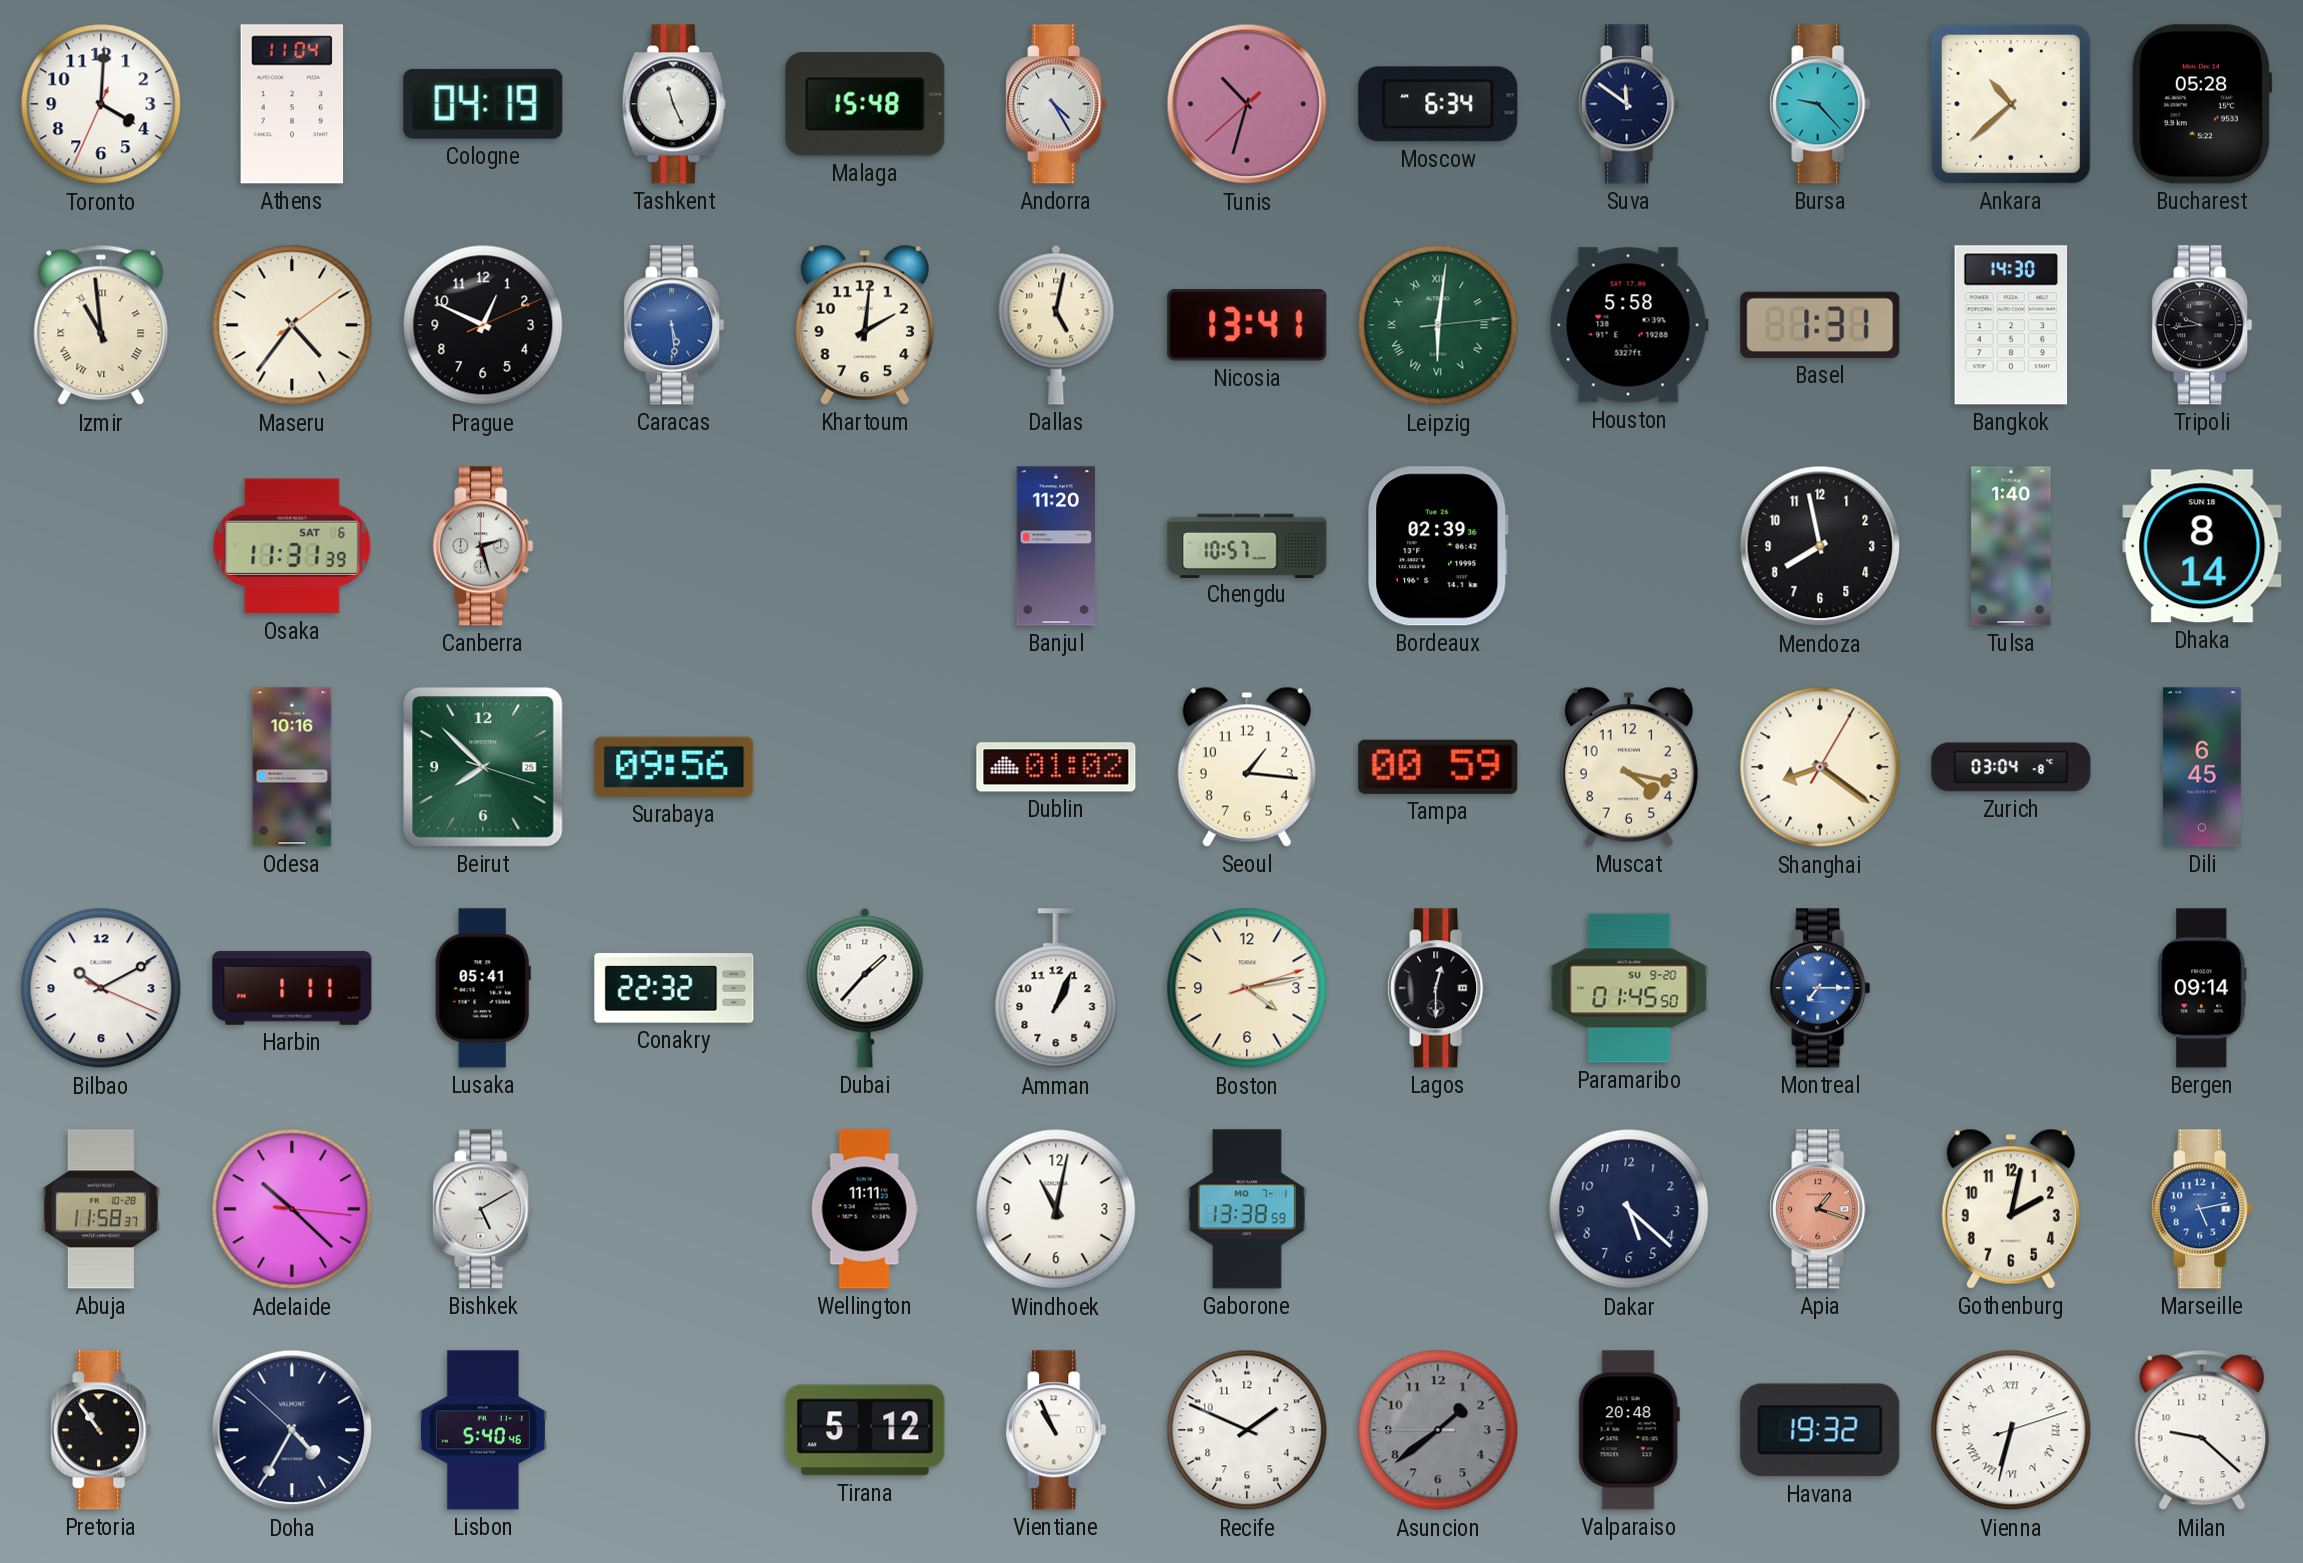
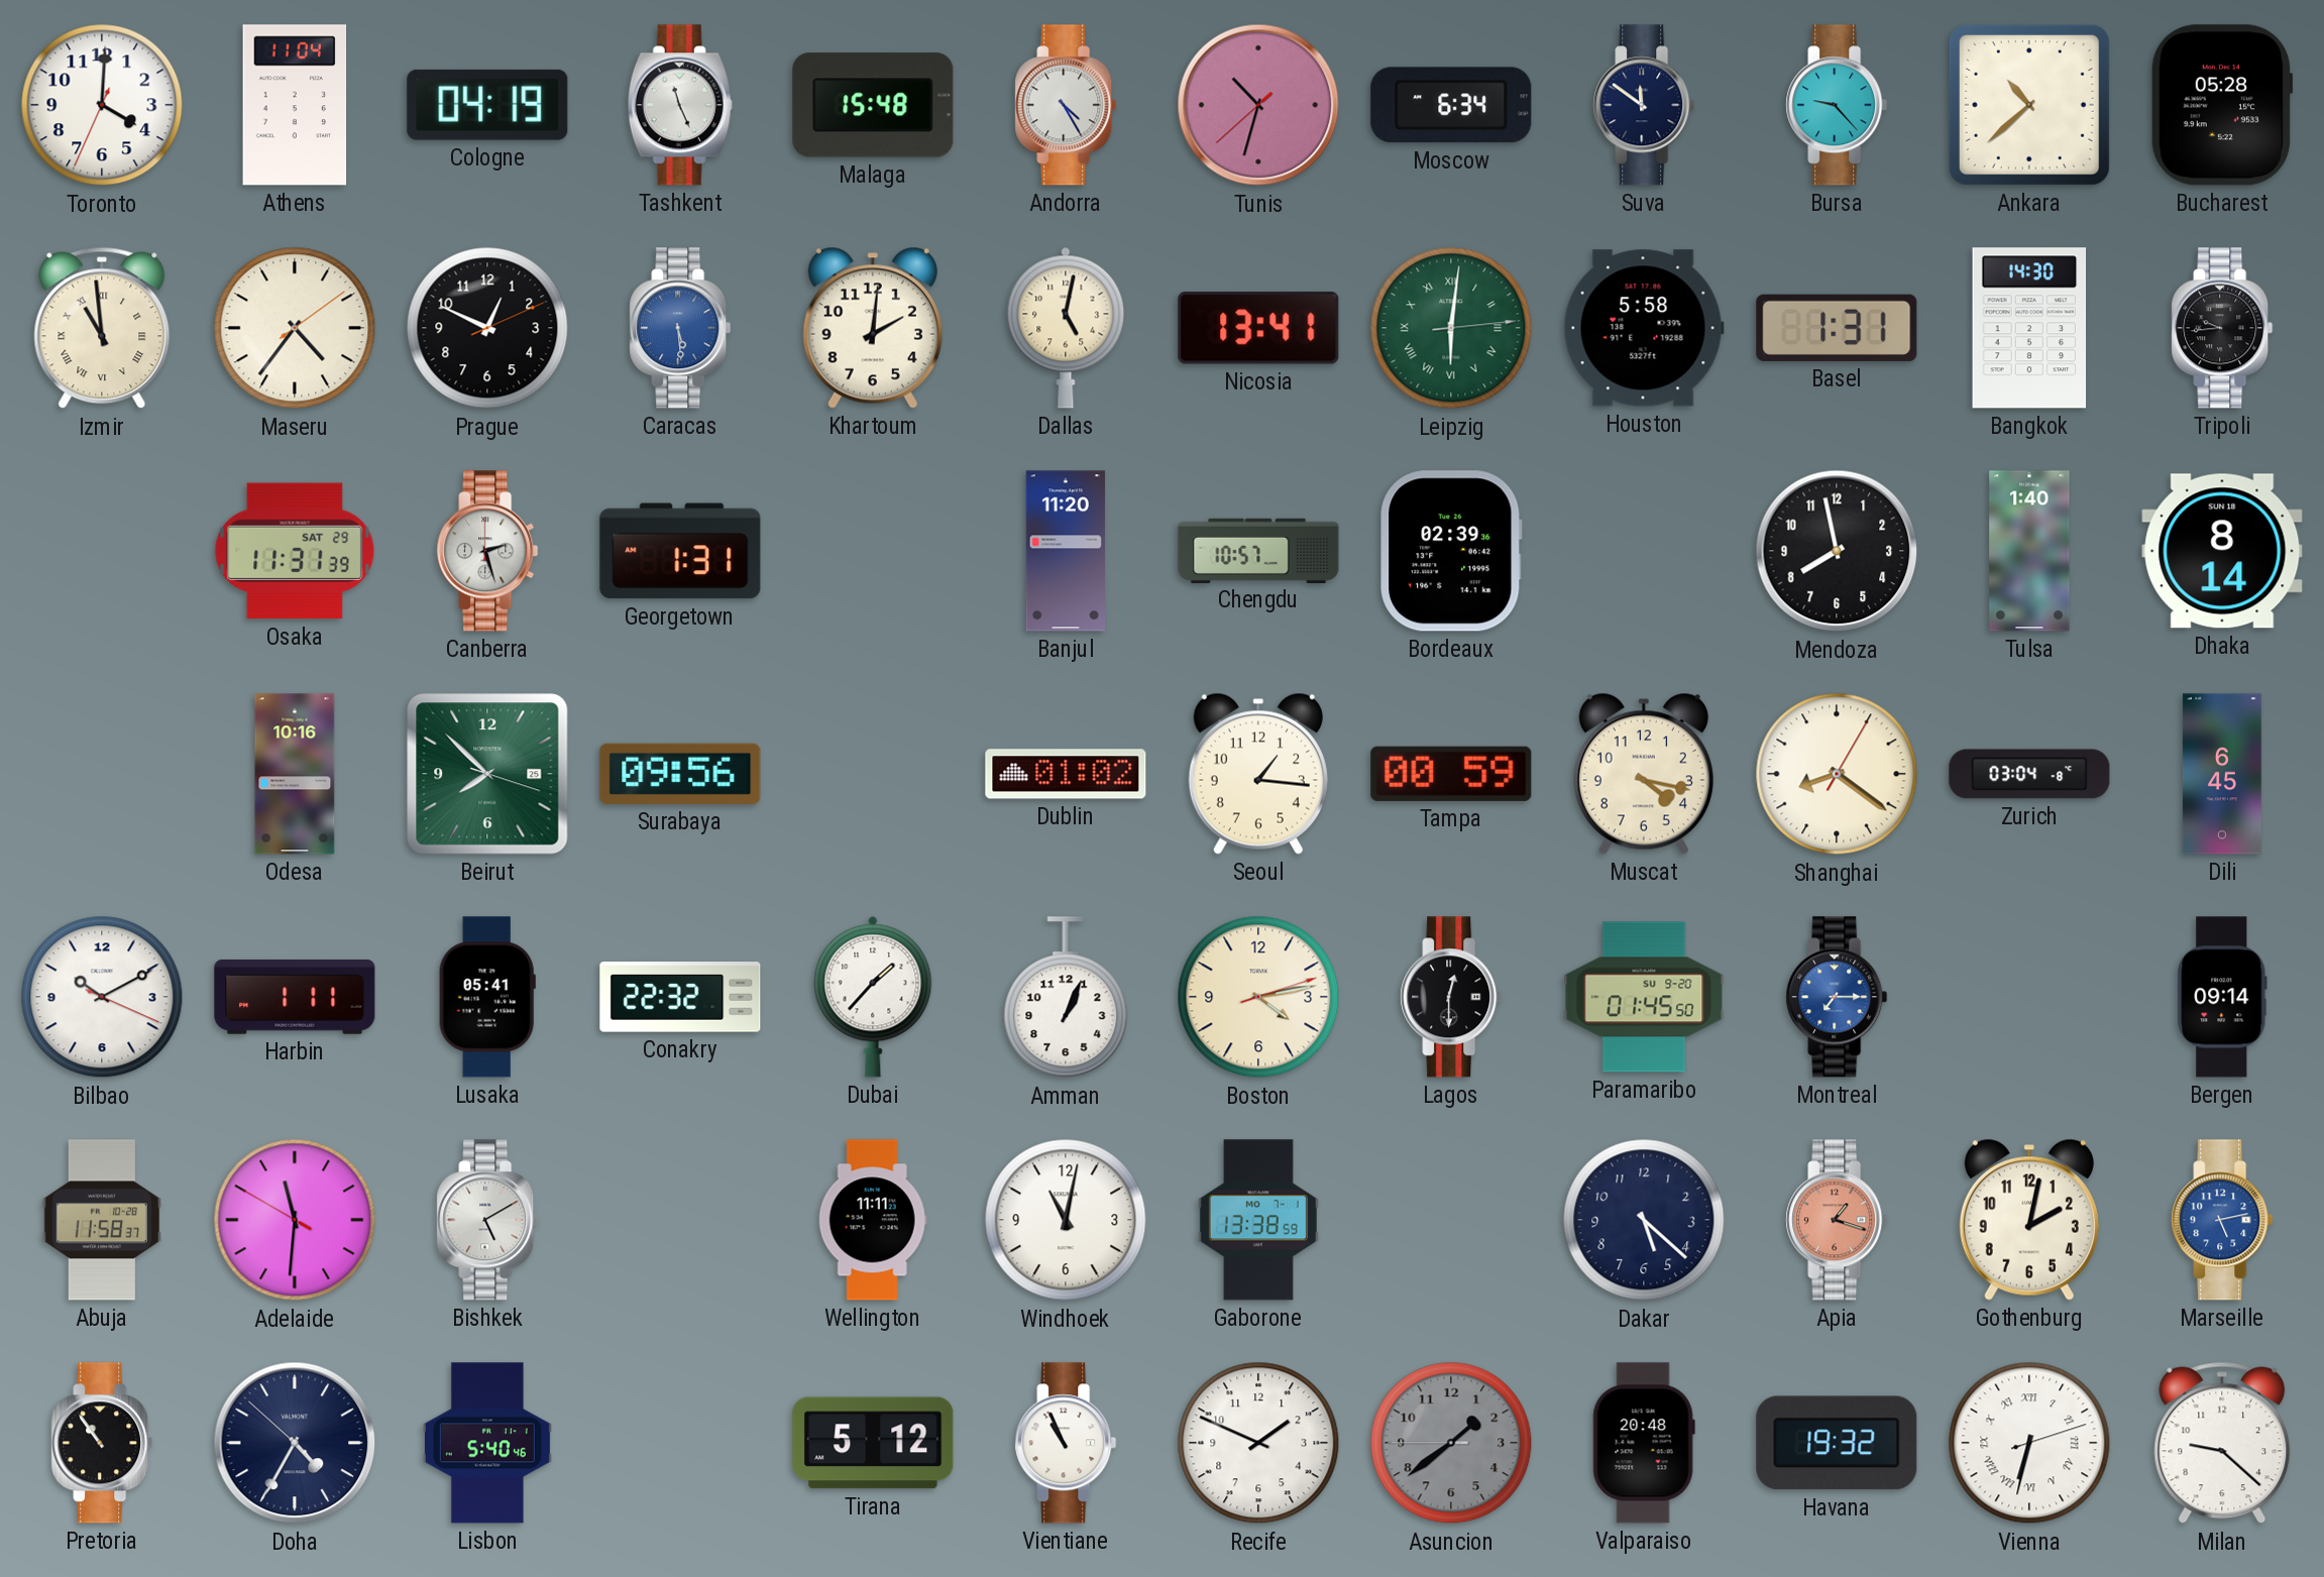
Osaka date: SAT 6 -> SAT 29
Georgetown: none -> 1:31
Adelaide: 10:22 -> 11:30
